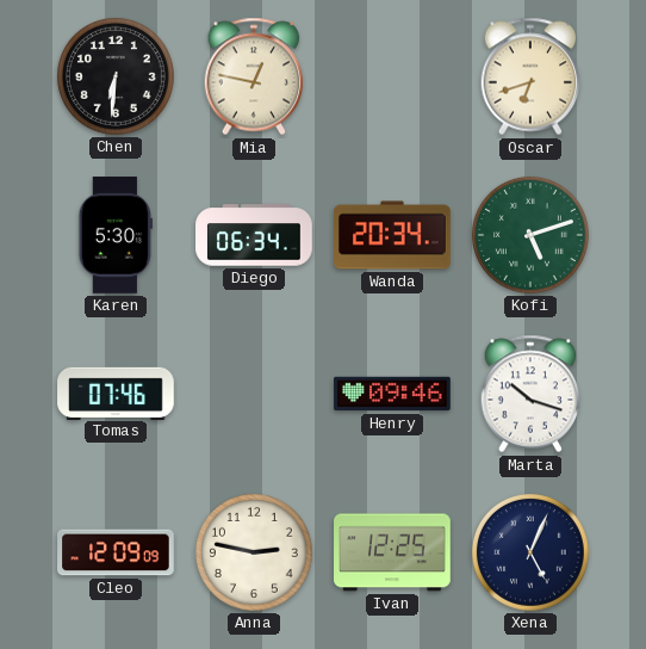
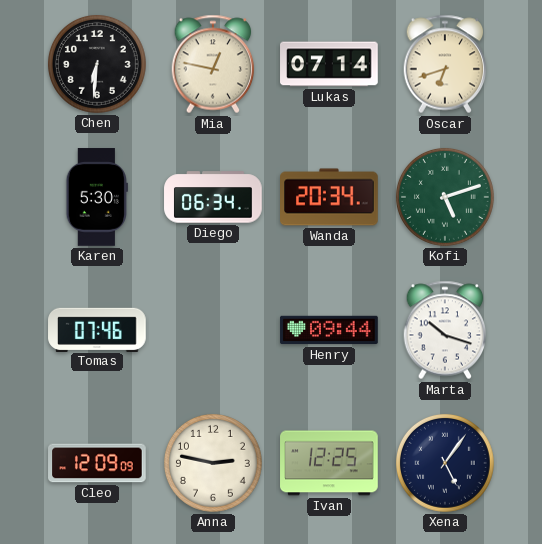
Lukas: none -> 07:14
Henry: 09:46 -> 09:44
Xena: 5:04 -> 5:06
